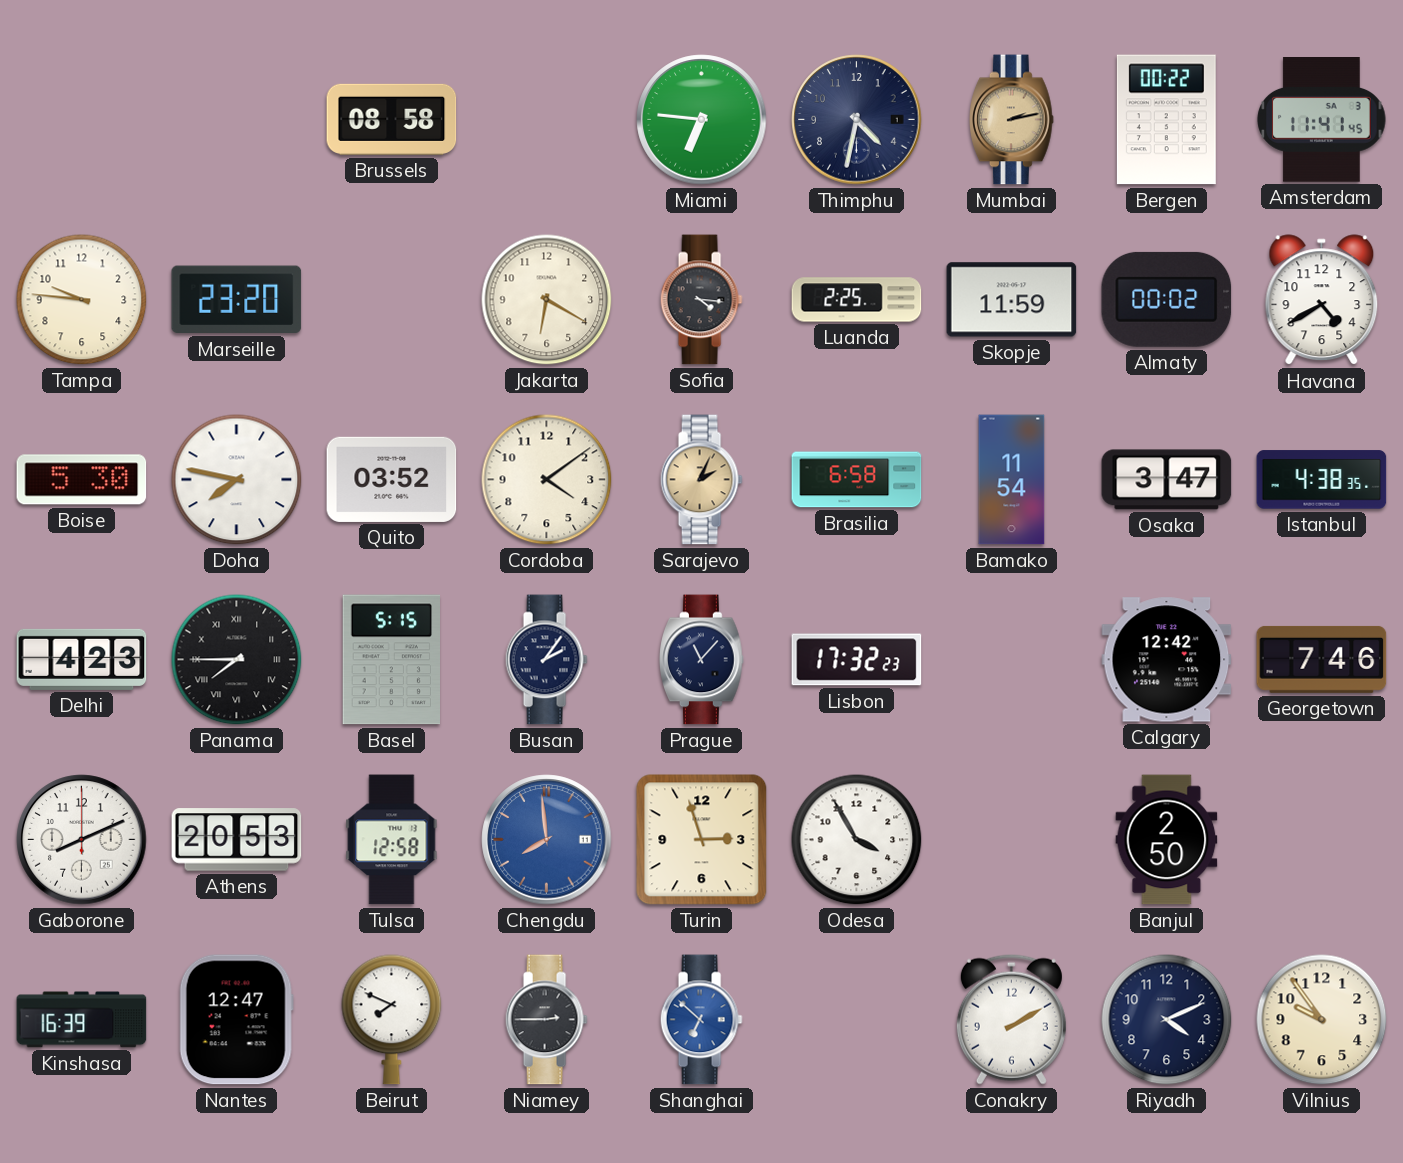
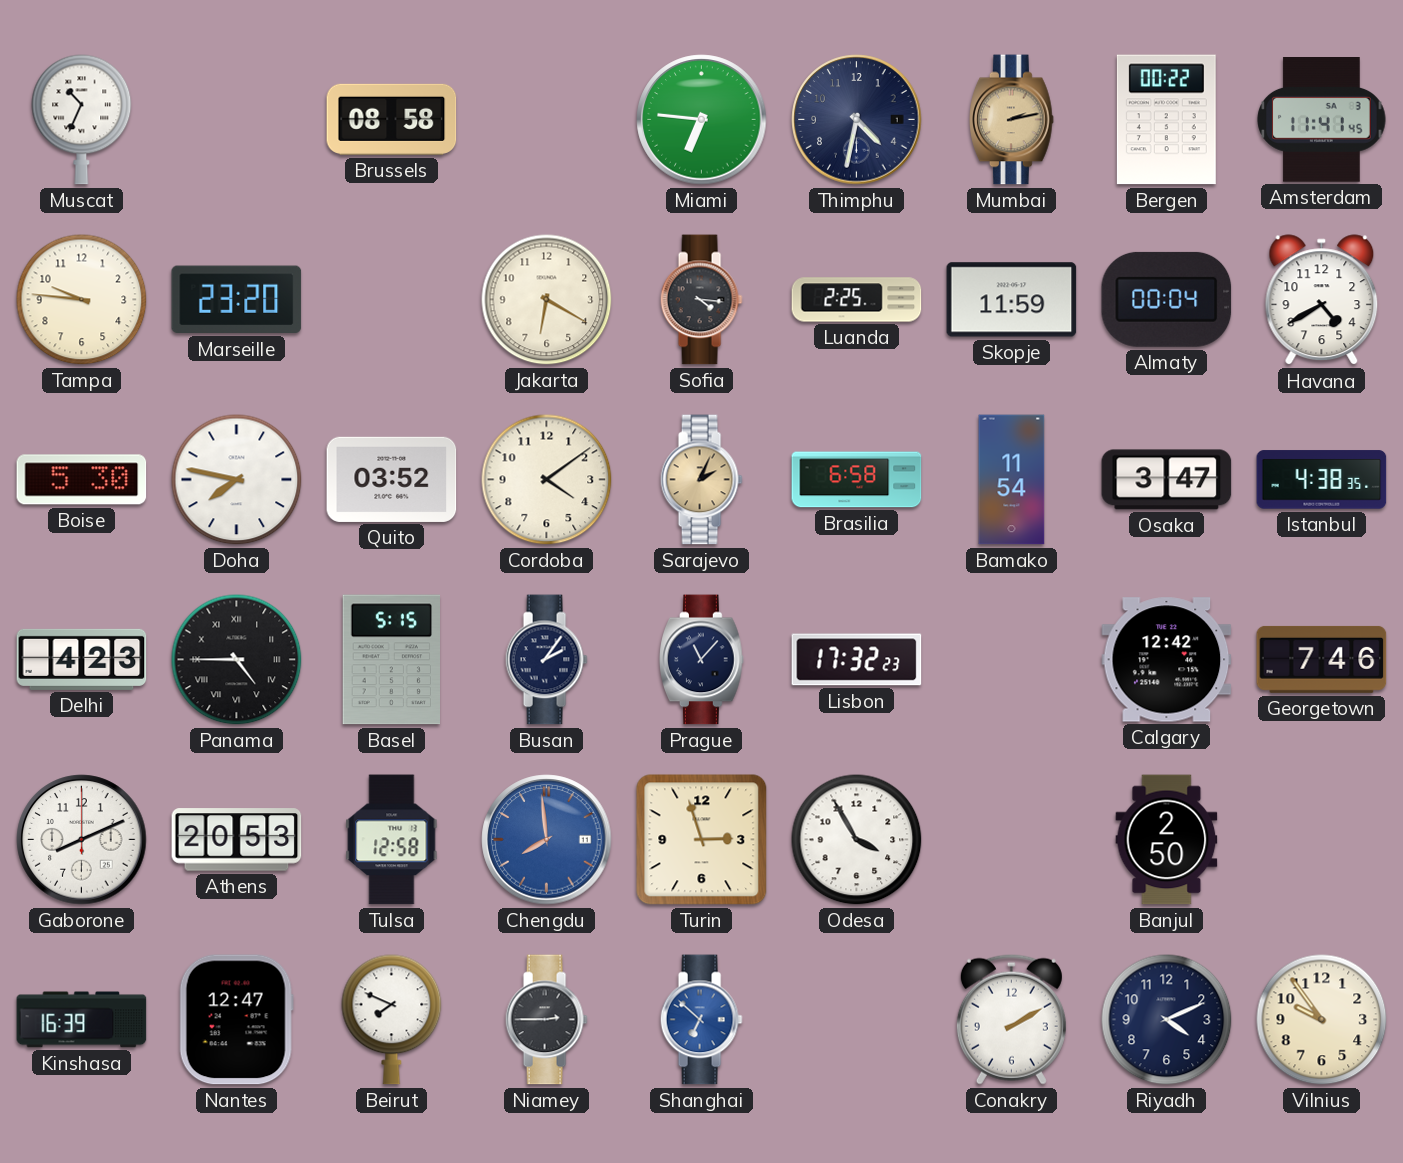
Muscat: none -> 10:34
Almaty: 00:02 -> 00:04
Panama: 7:45 -> 4:45
